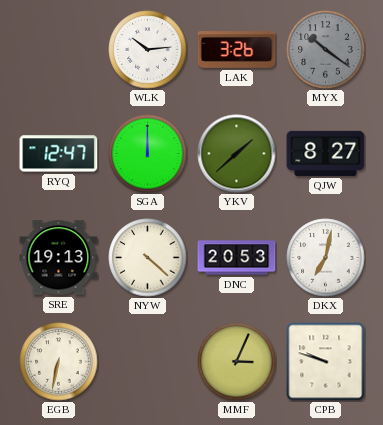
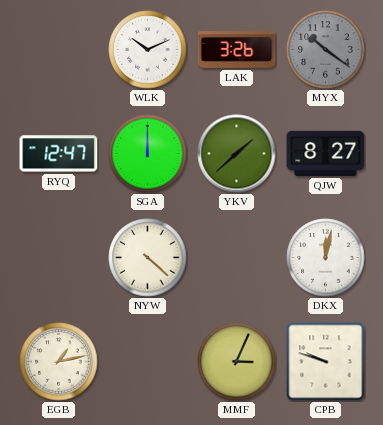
WLK: 10:14 -> 10:11
SRE: 19:13 -> none
DNC: 20:53 -> none
DKX: 7:02 -> 12:02
EGB: 6:32 -> 1:13
